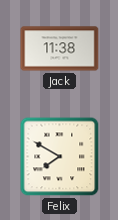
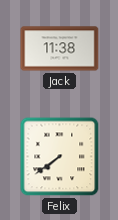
Felix: 7:50 -> 7:39
